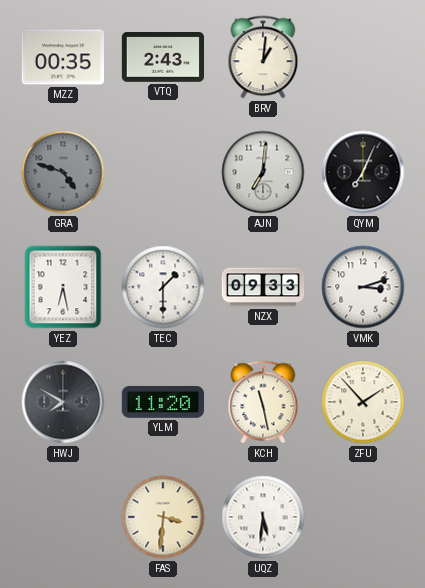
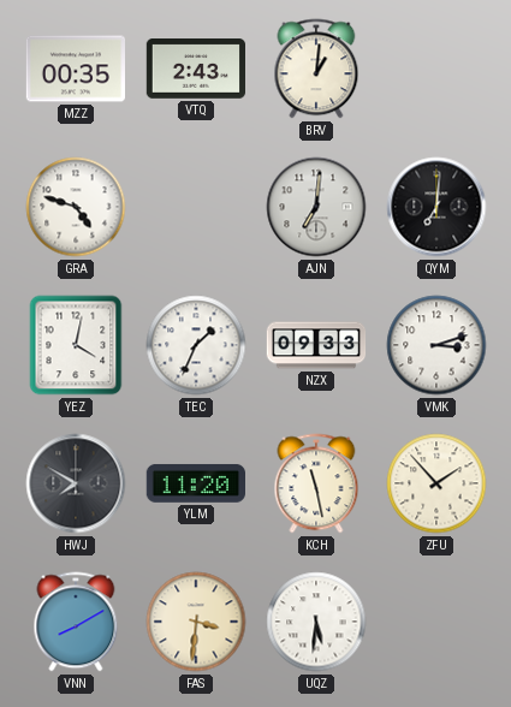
GRA dial: grey -> white
QYM: 7:04 -> 7:01
YEZ: 6:28 -> 4:02
TEC: 1:30 -> 1:34
VNN: none -> 8:10
